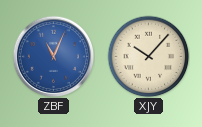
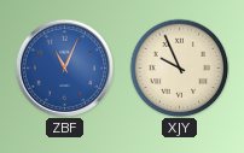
XJY: 10:07 -> 9:56
